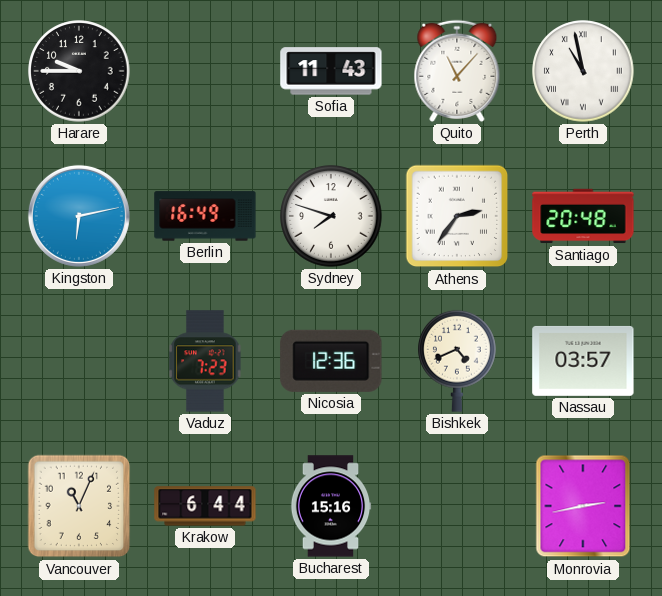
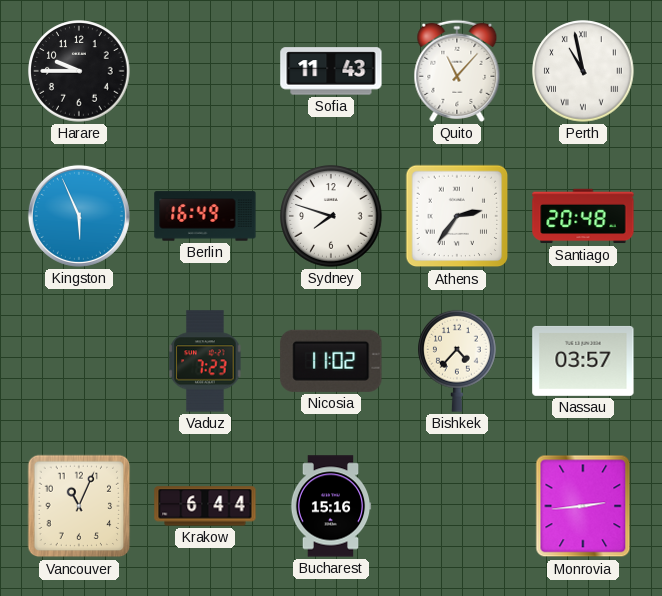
Kingston: 6:13 -> 5:56
Nicosia: 12:36 -> 11:02
Bishkek: 4:41 -> 4:37
Monrovia: 2:43 -> 2:44
